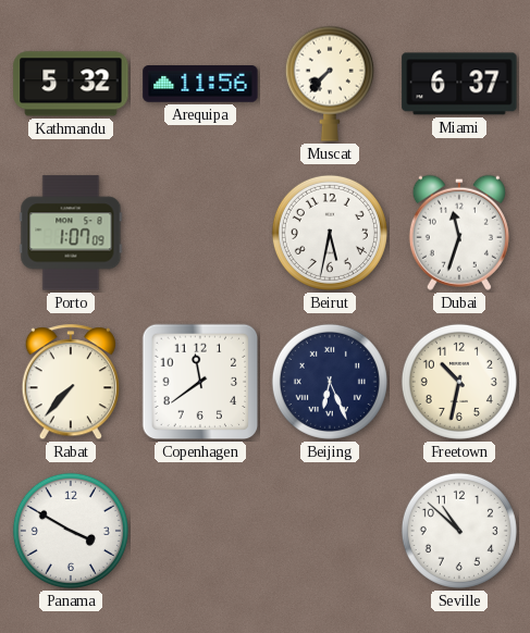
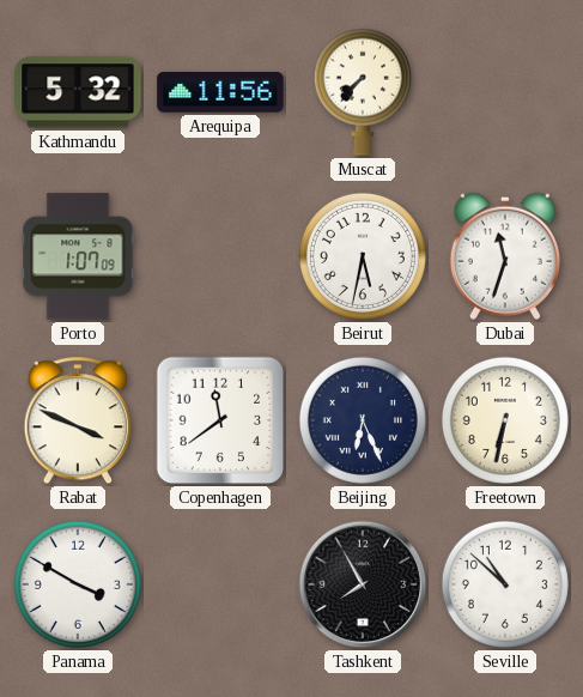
Miami: 6:37 -> none
Rabat: 7:37 -> 3:49
Freetown: 10:32 -> 6:32
Tashkent: none -> 7:55
